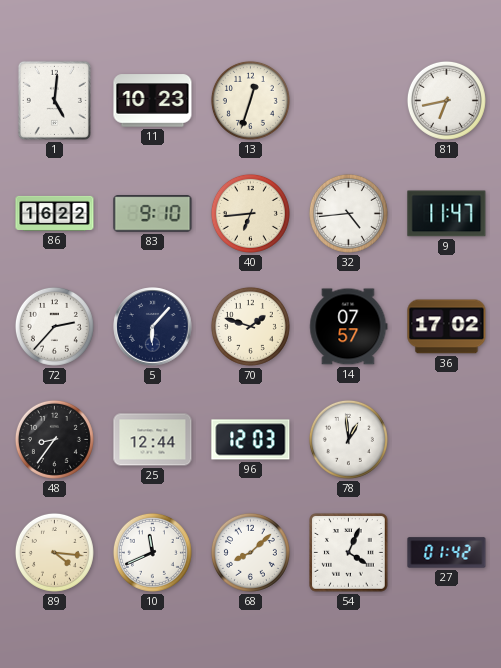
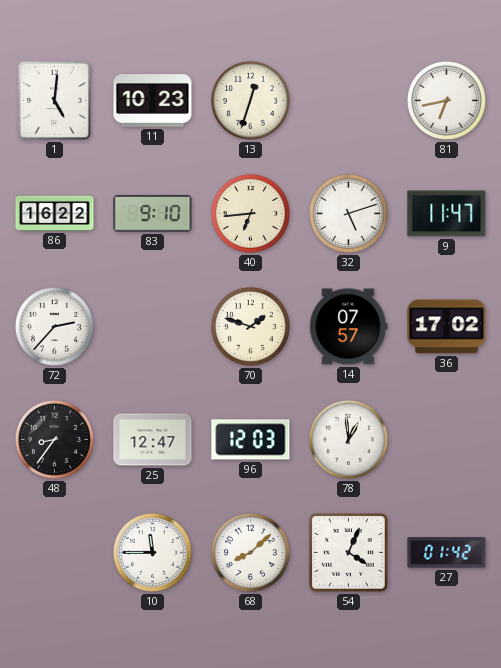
32: 4:44 -> 5:12
5: 6:07 -> none
25: 12:44 -> 12:47
89: 4:16 -> none
10: 11:41 -> 11:45
